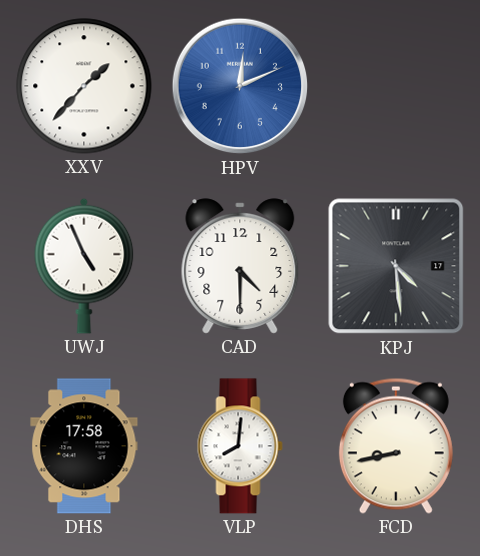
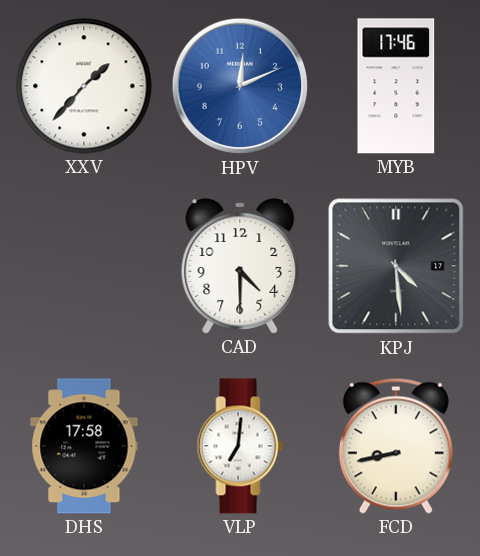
MYB: none -> 17:46
UWJ: 4:56 -> none
VLP: 8:01 -> 7:01
